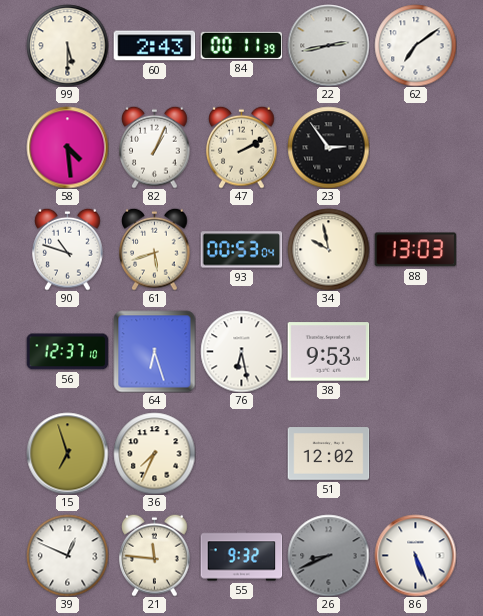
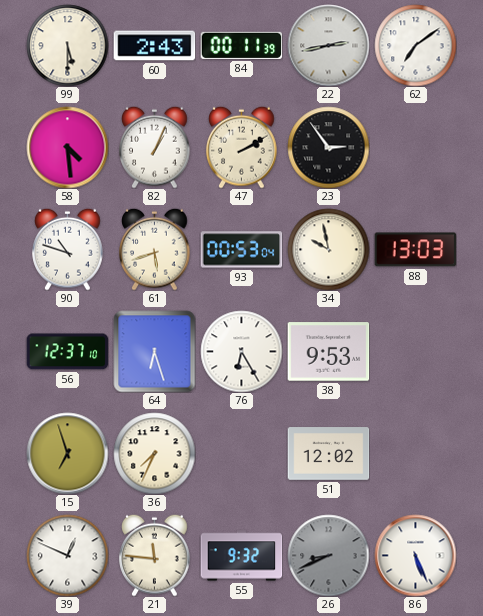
76: 6:28 -> 6:25
